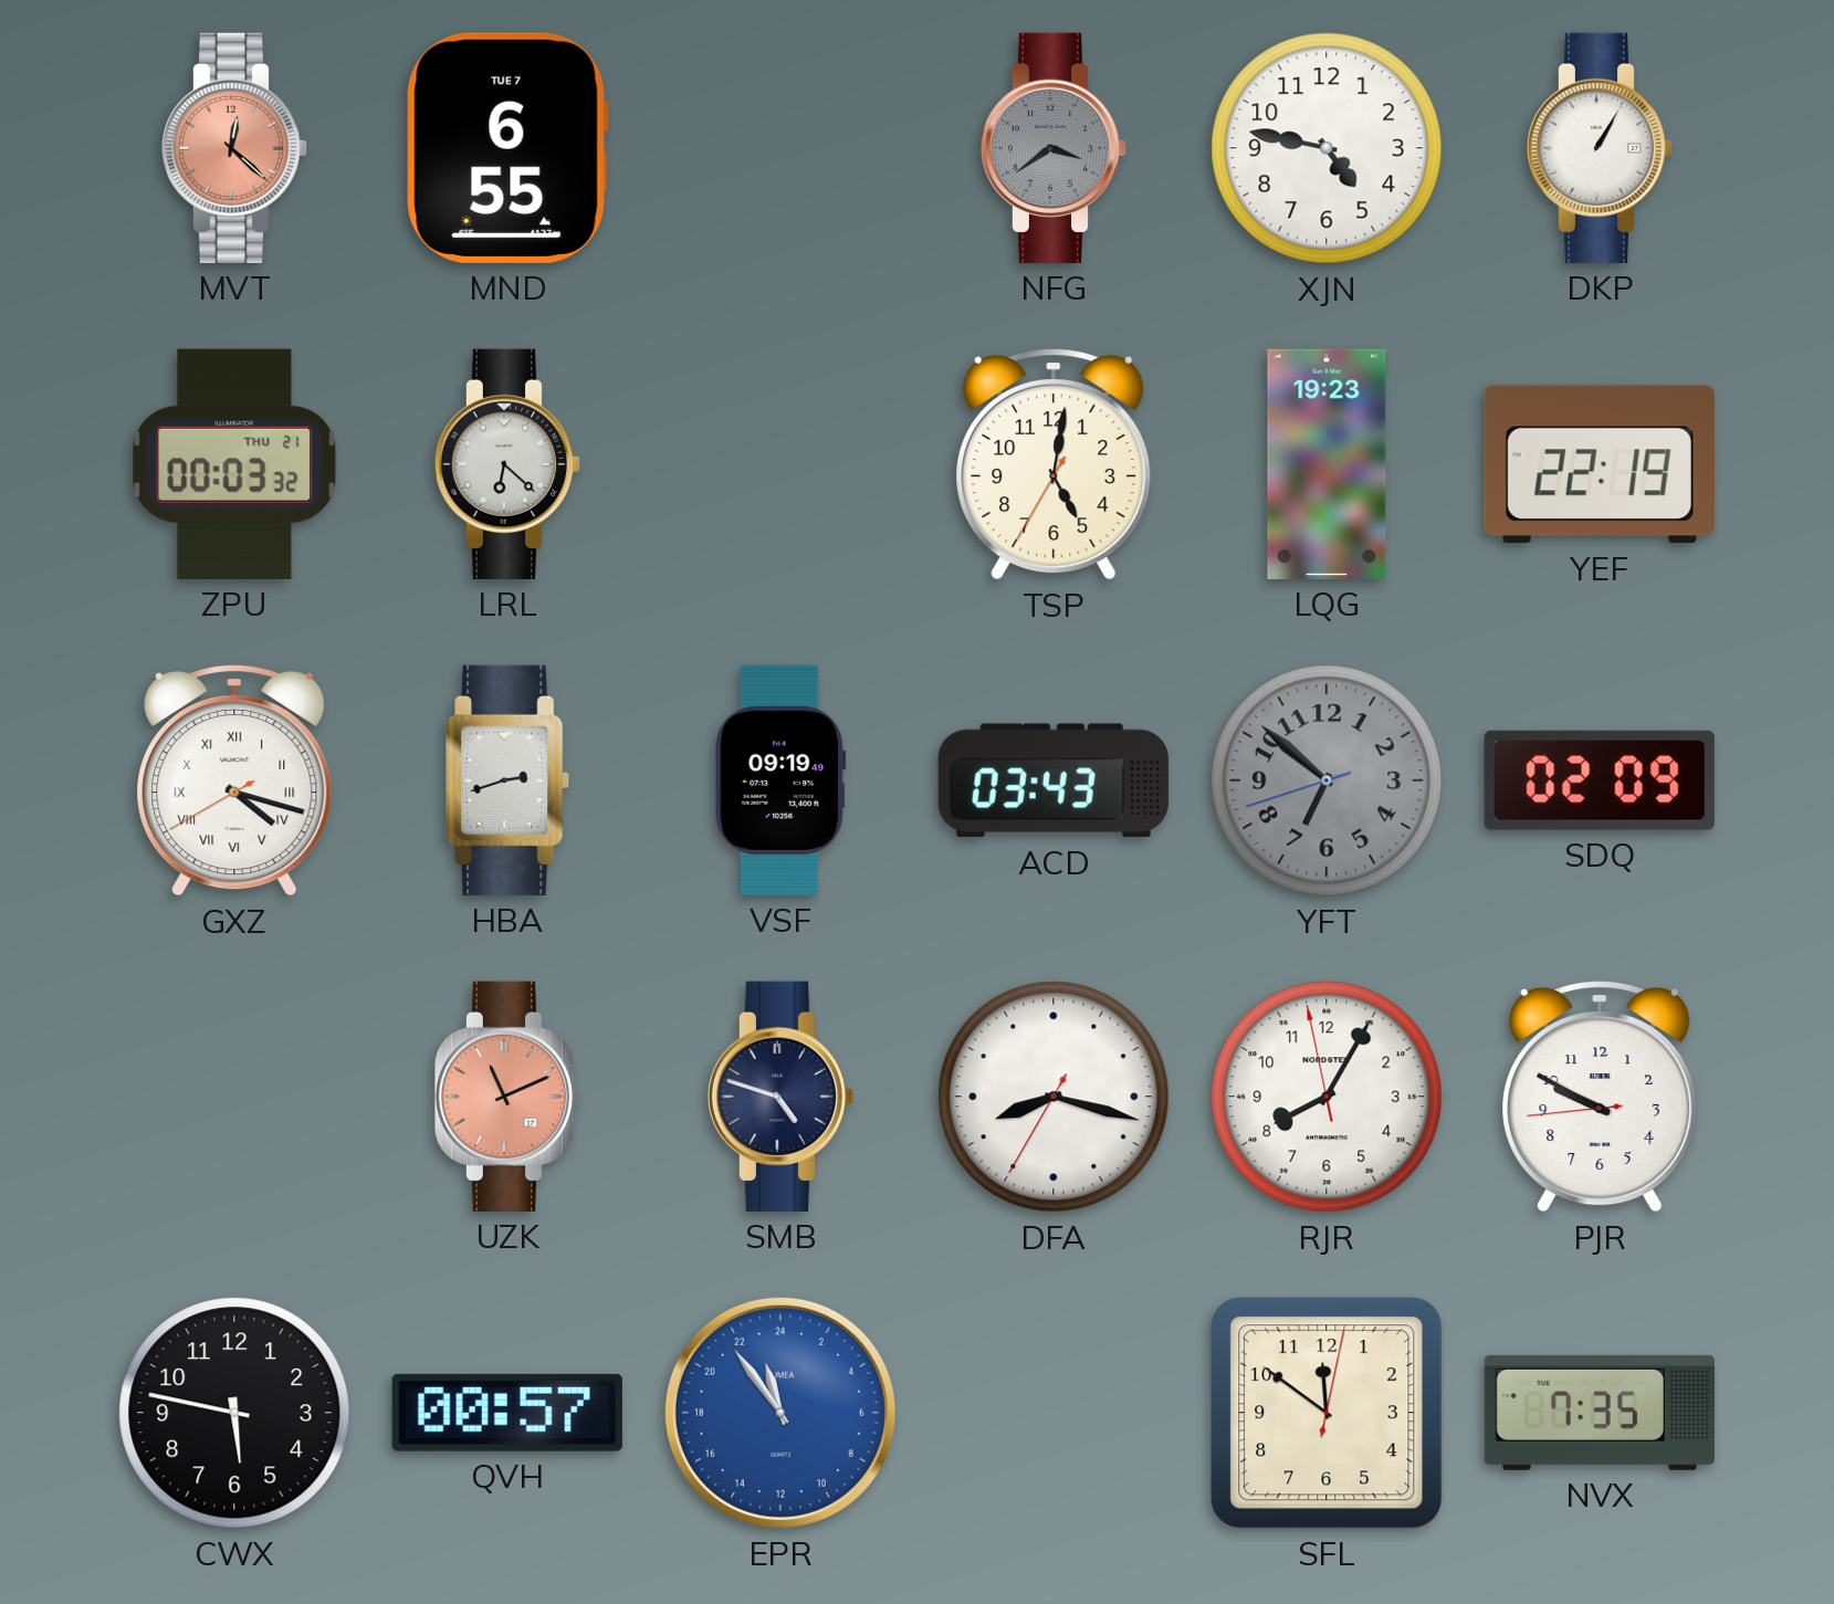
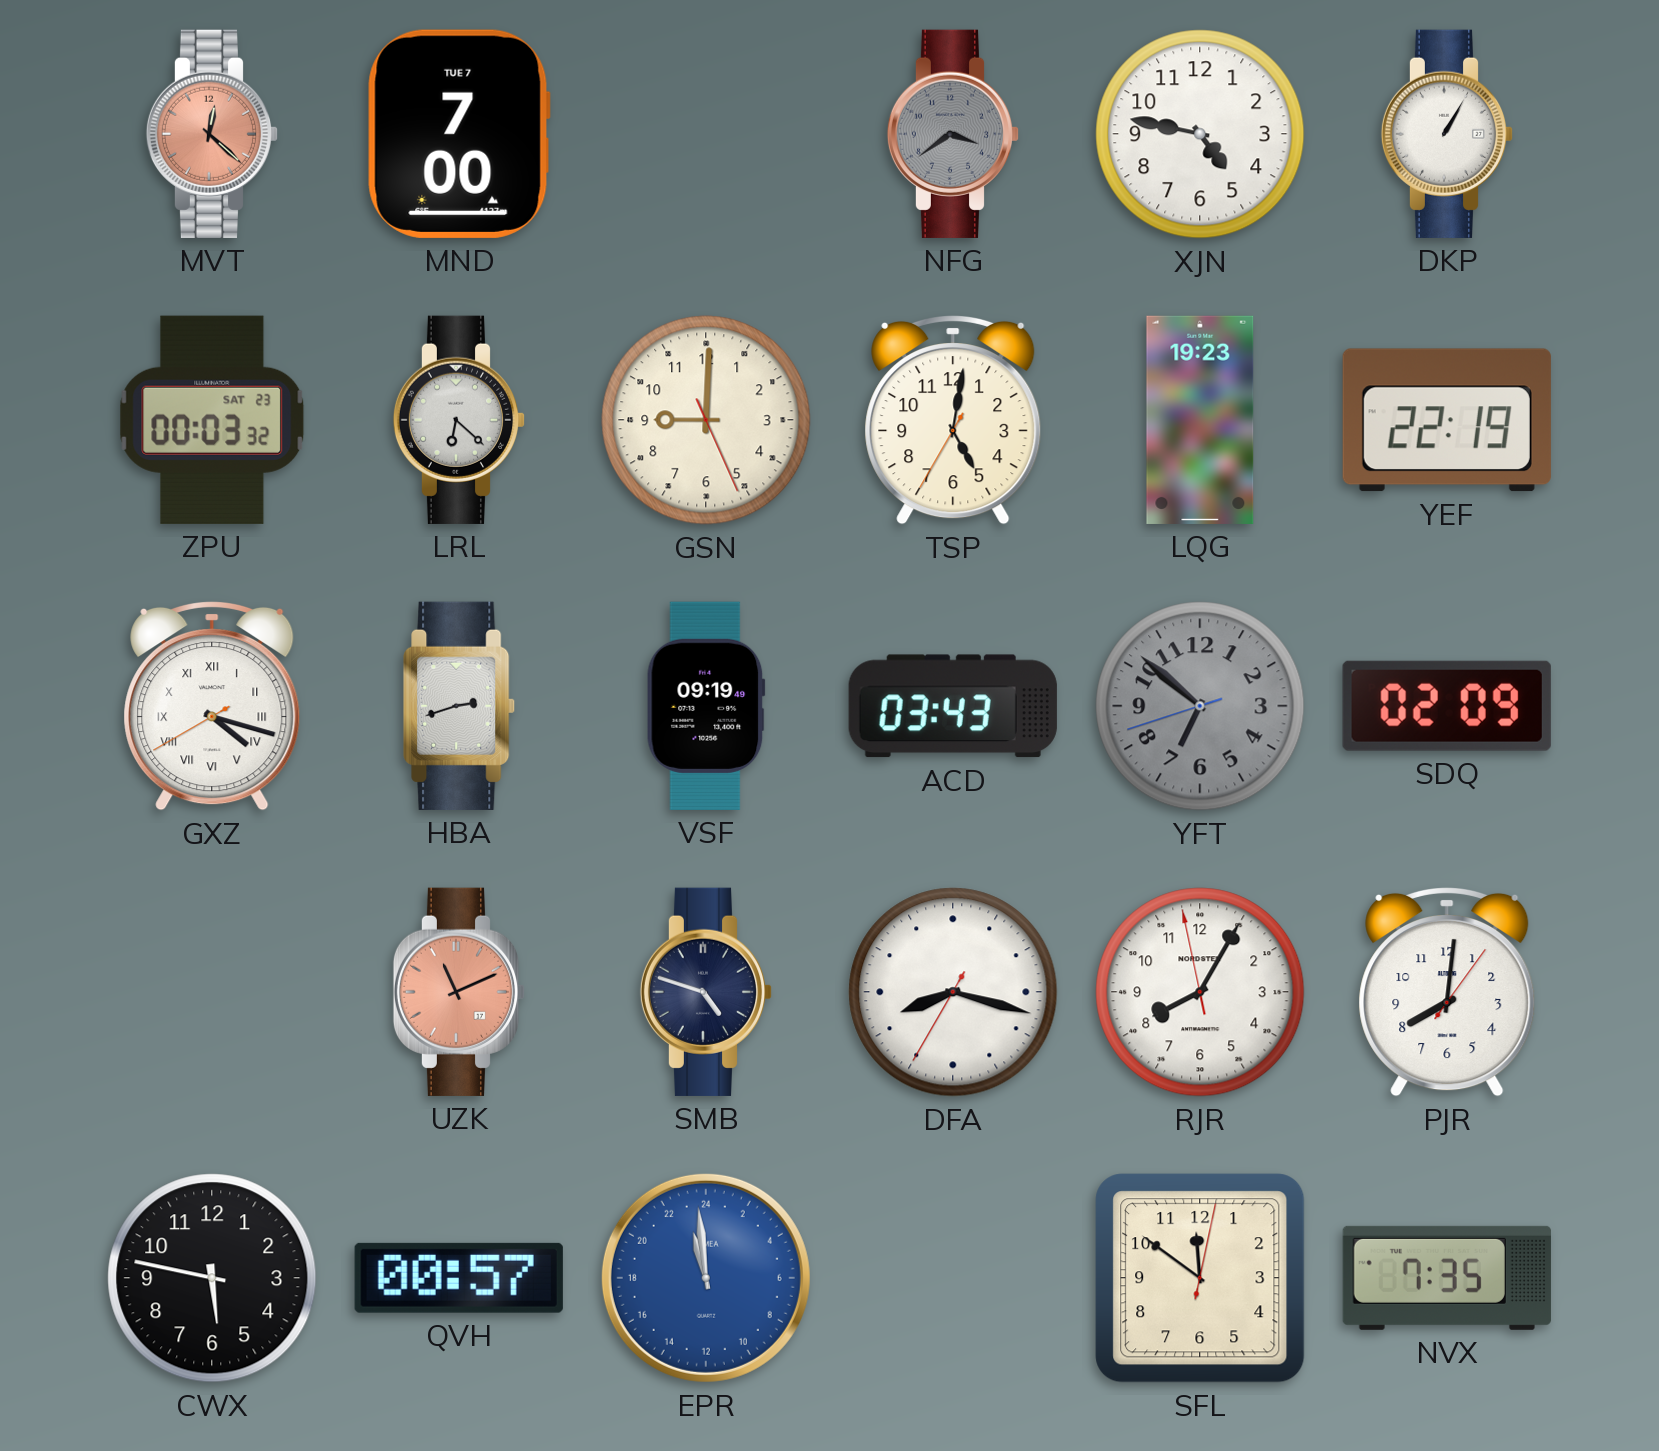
MND: 6:55 -> 7:00
ZPU date: THU 21 -> SAT 23
GSN: none -> 9:00
PJR: 9:49 -> 8:01
EPR: 22:54 -> 22:59
